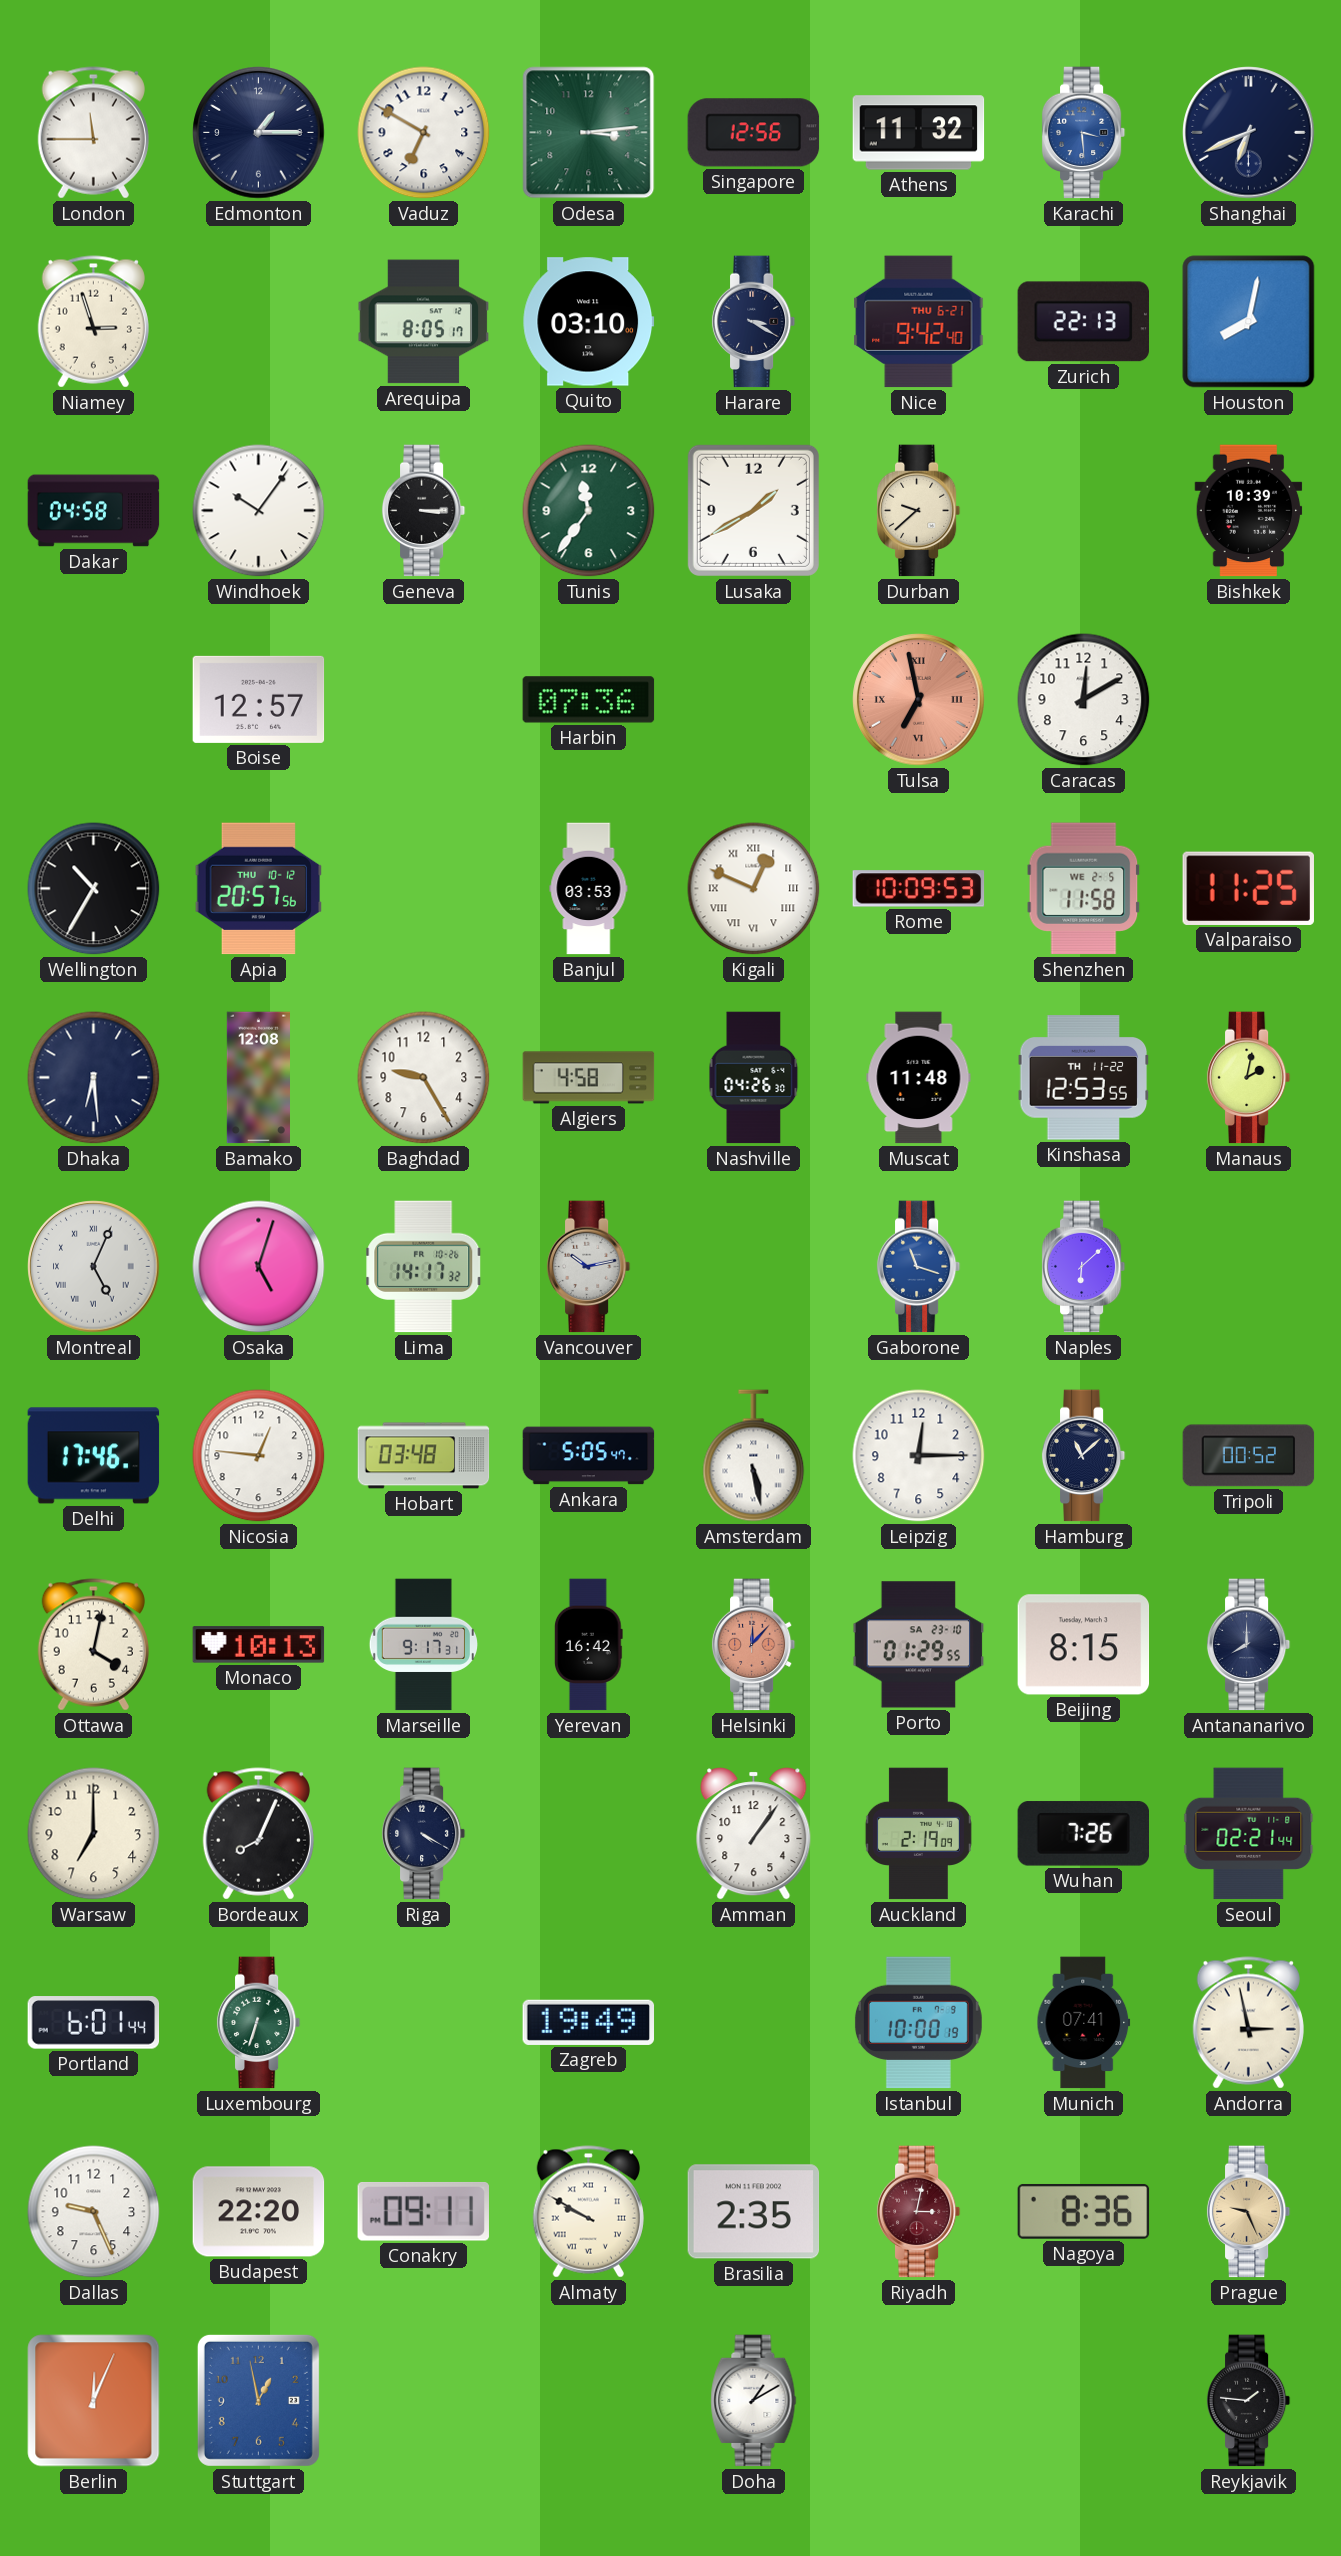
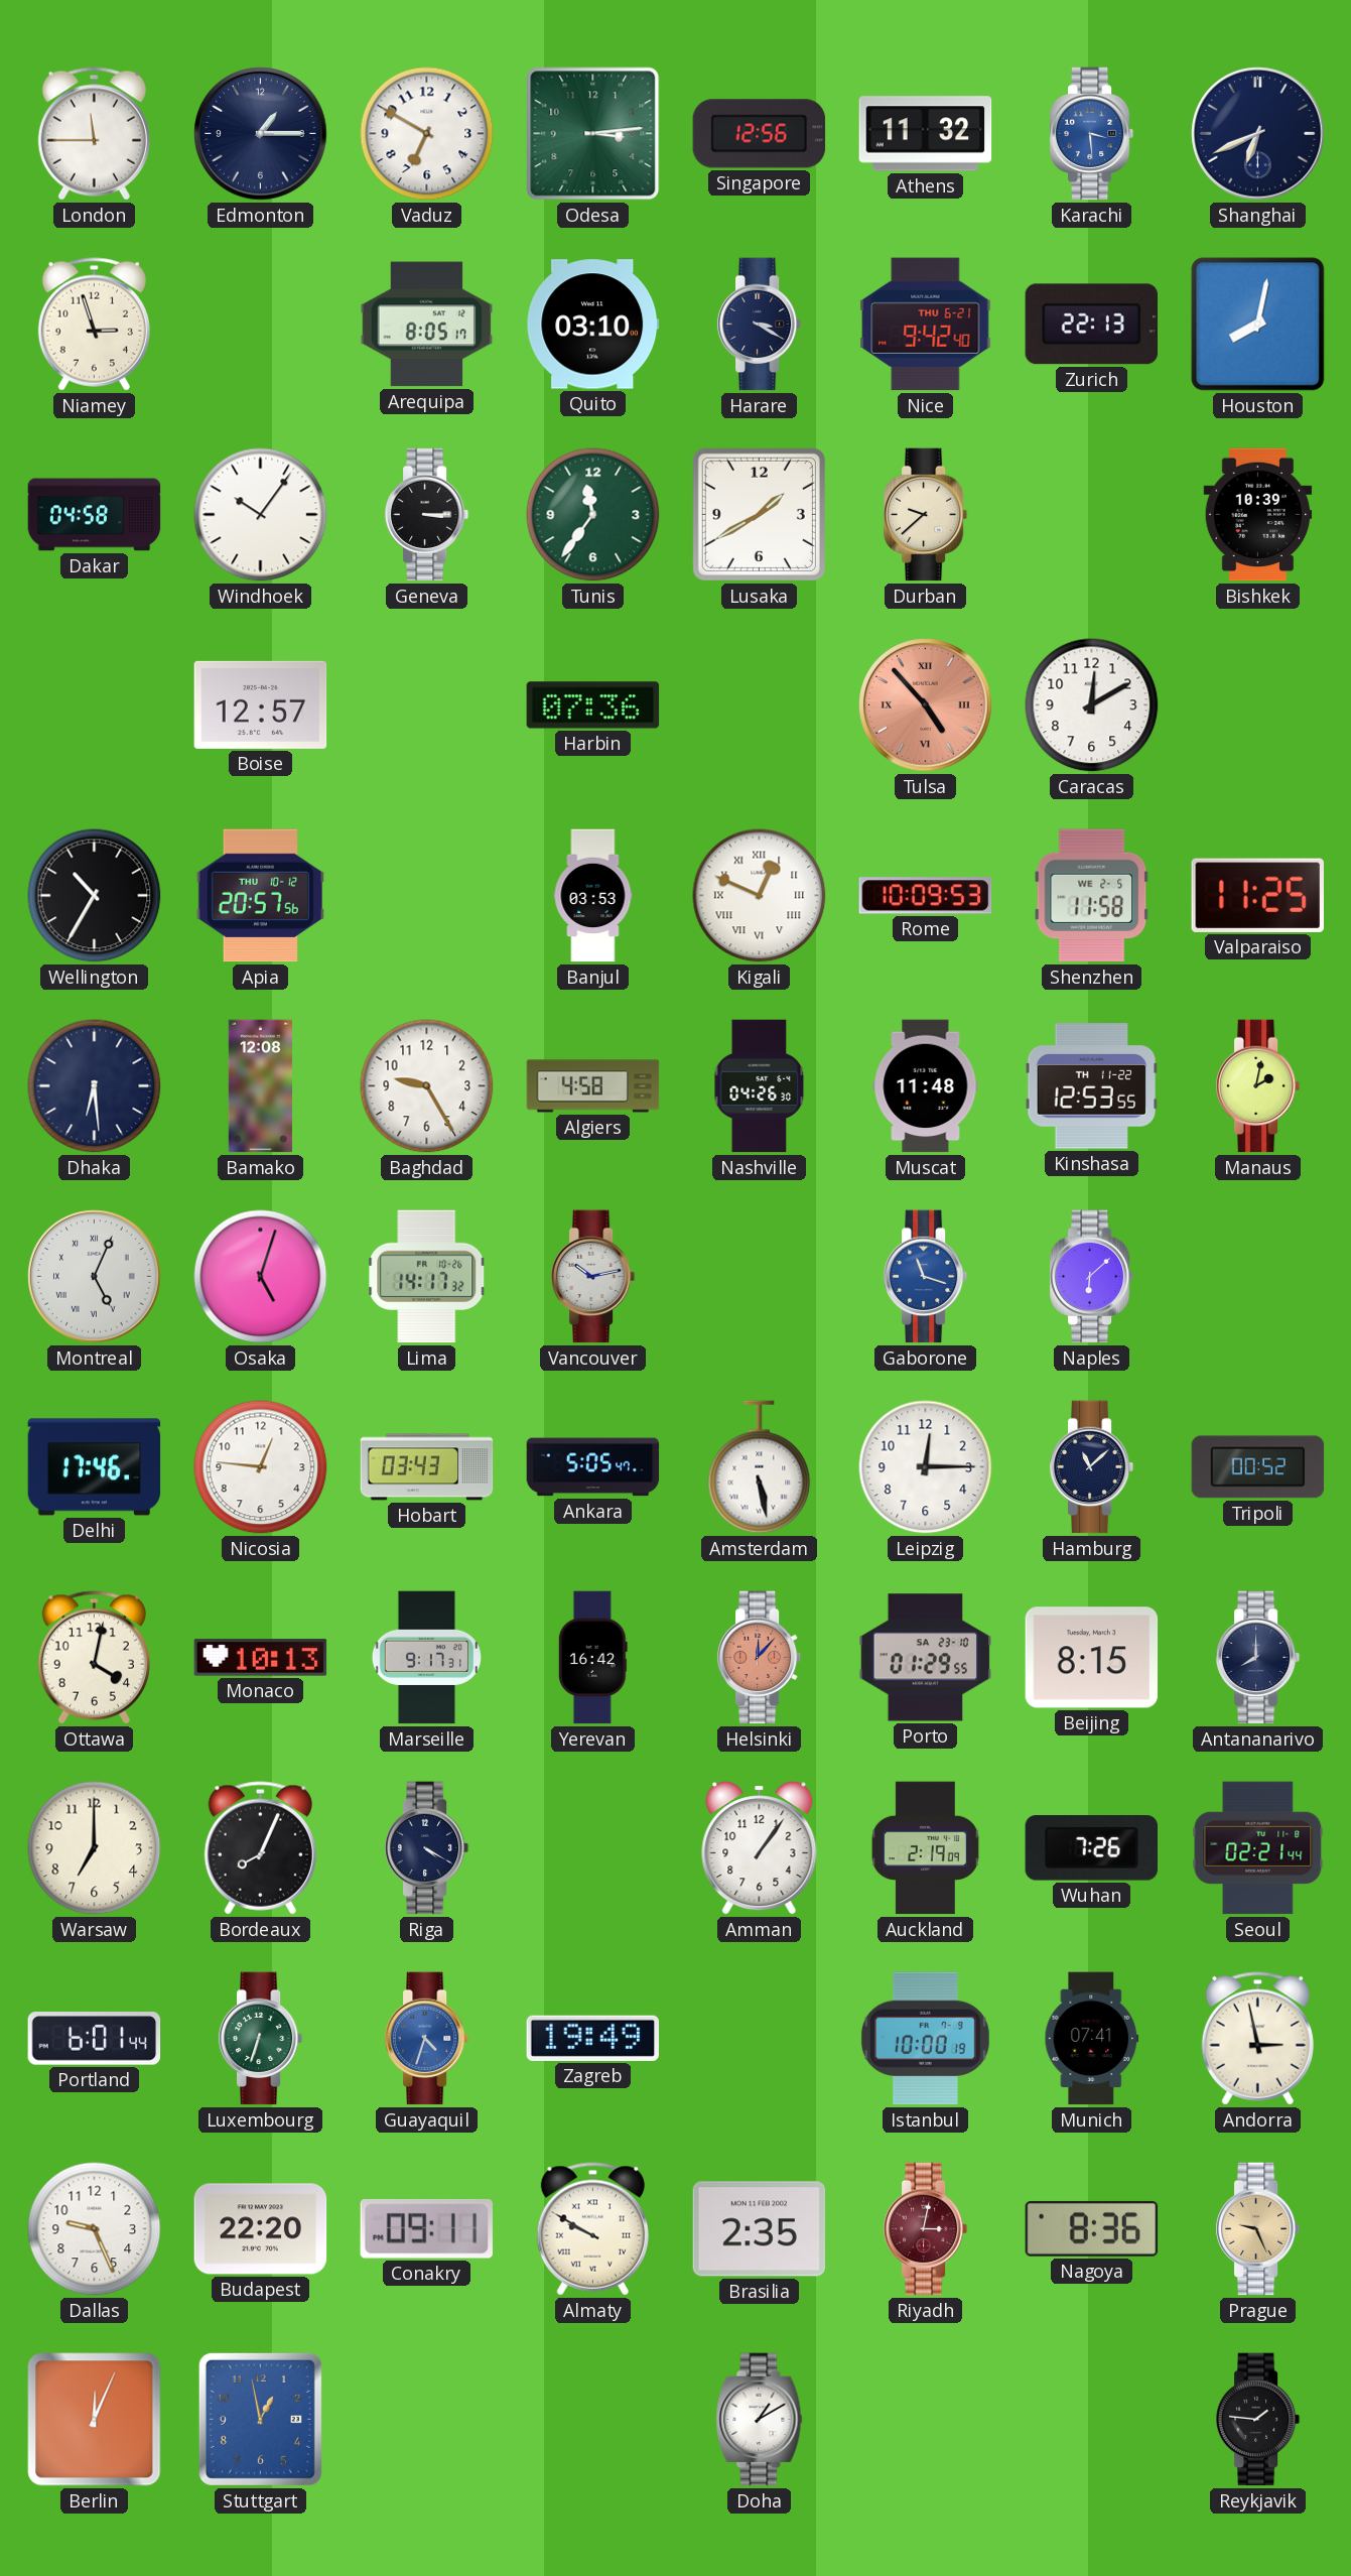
Tulsa: 6:58 -> 4:53
Hobart: 03:48 -> 03:43
Guayaquil: none -> 4:33
